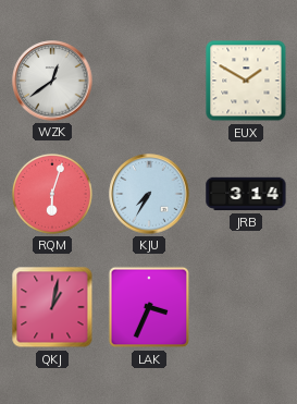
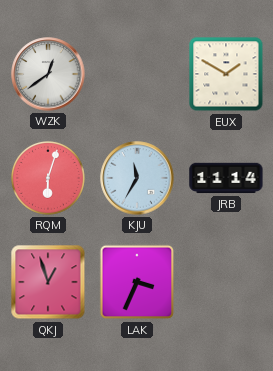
KJU: 7:35 -> 11:35
JRB: 3:14 -> 11:14
QKJ: 1:02 -> 12:57
